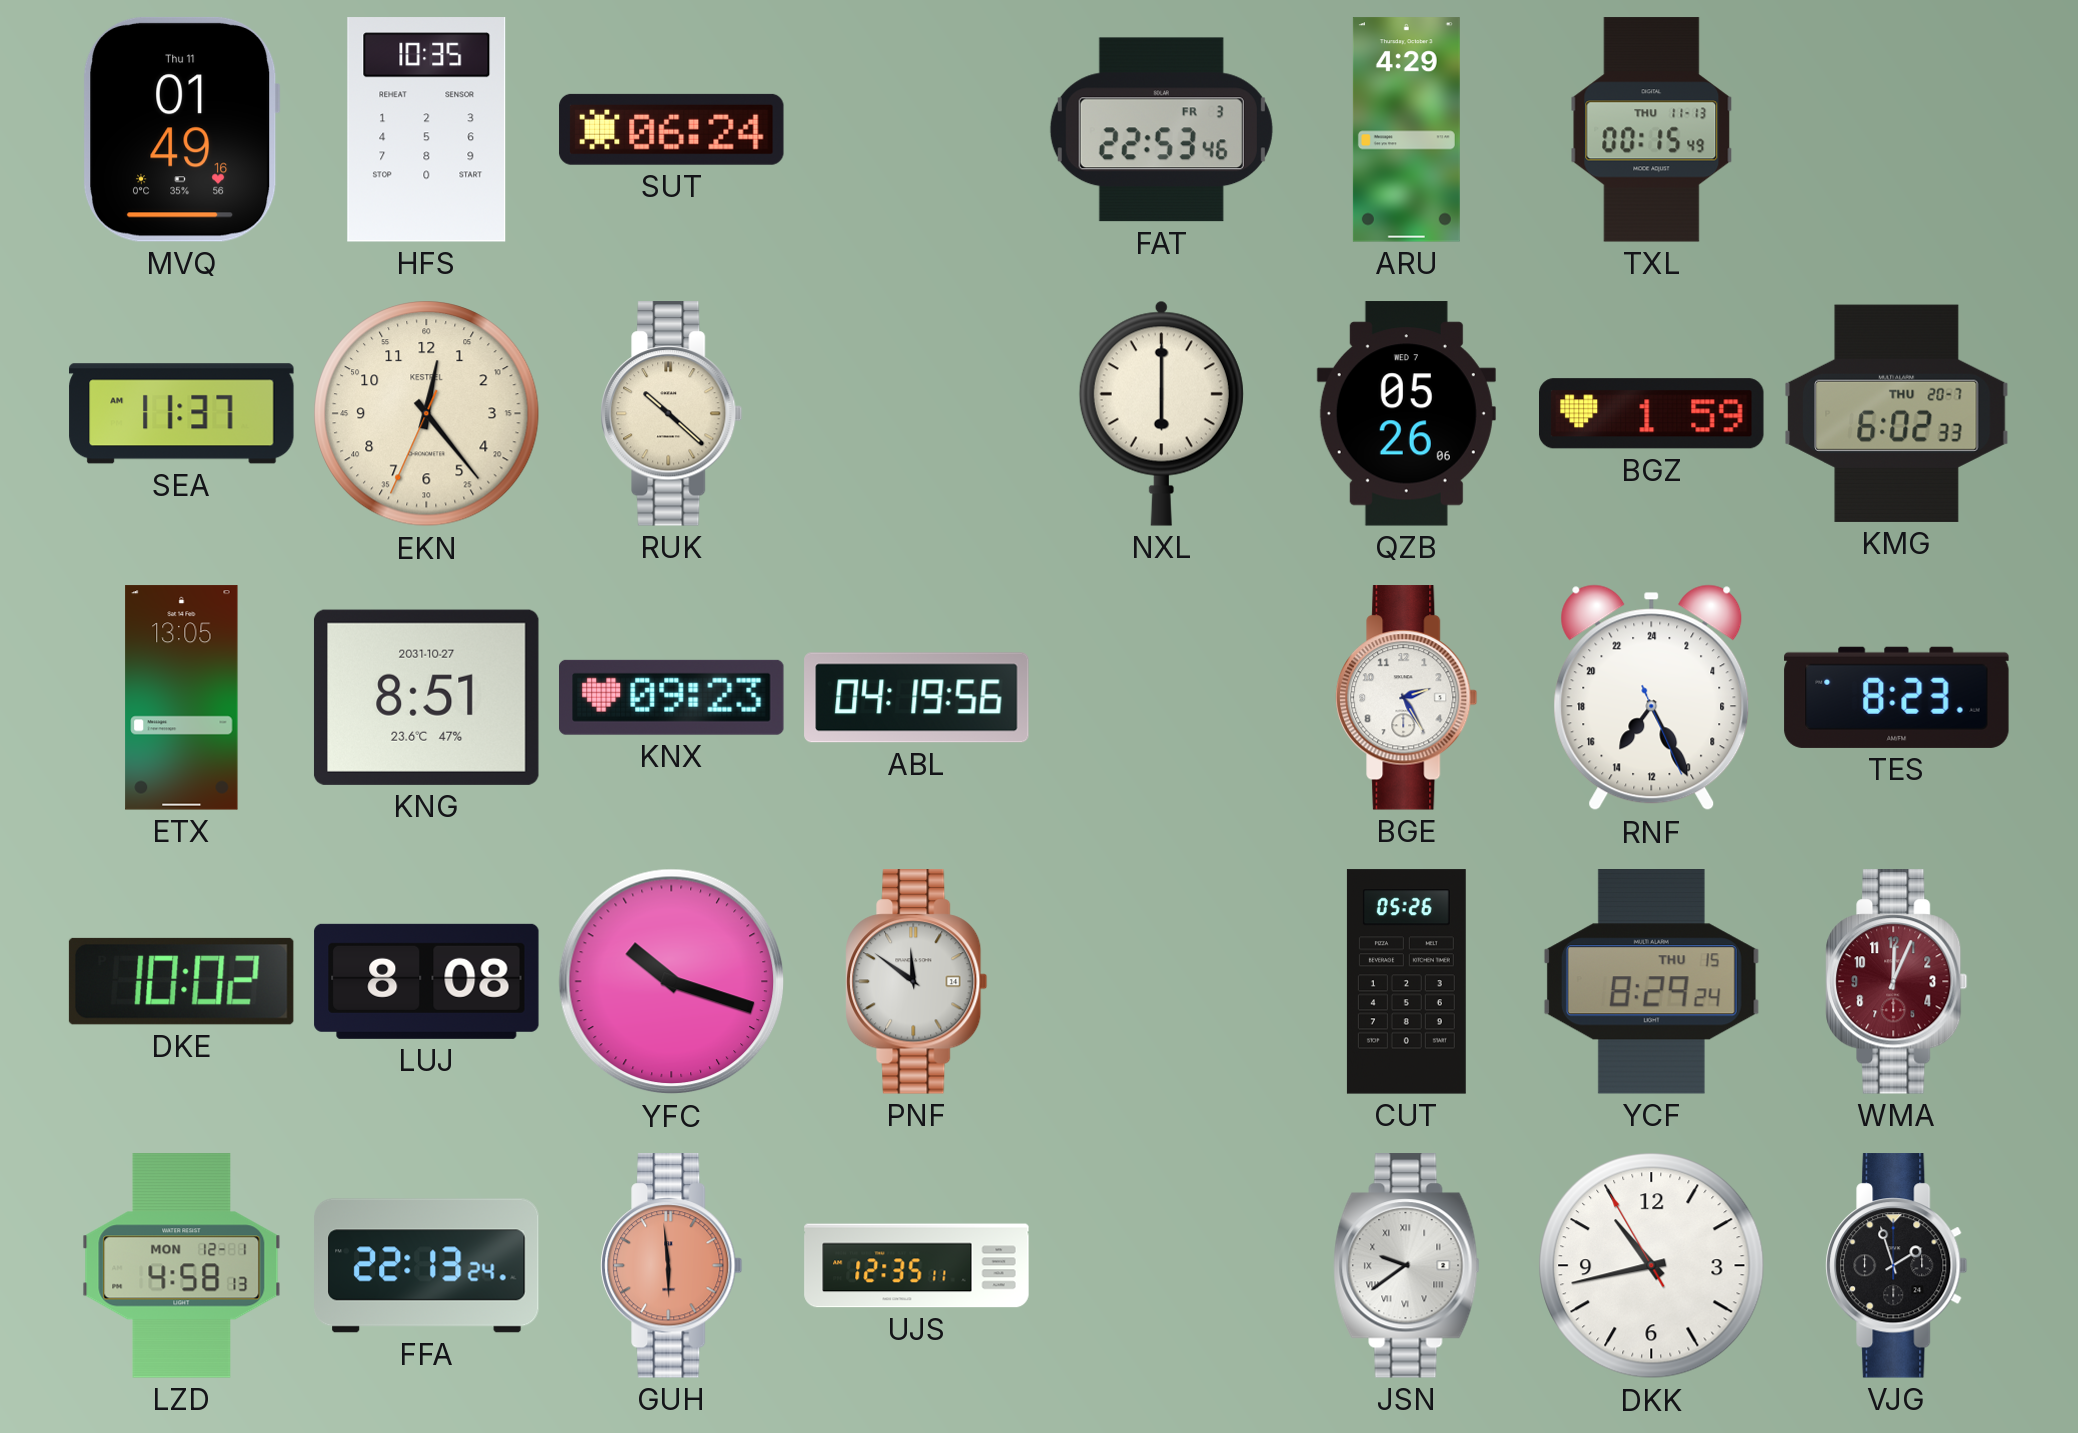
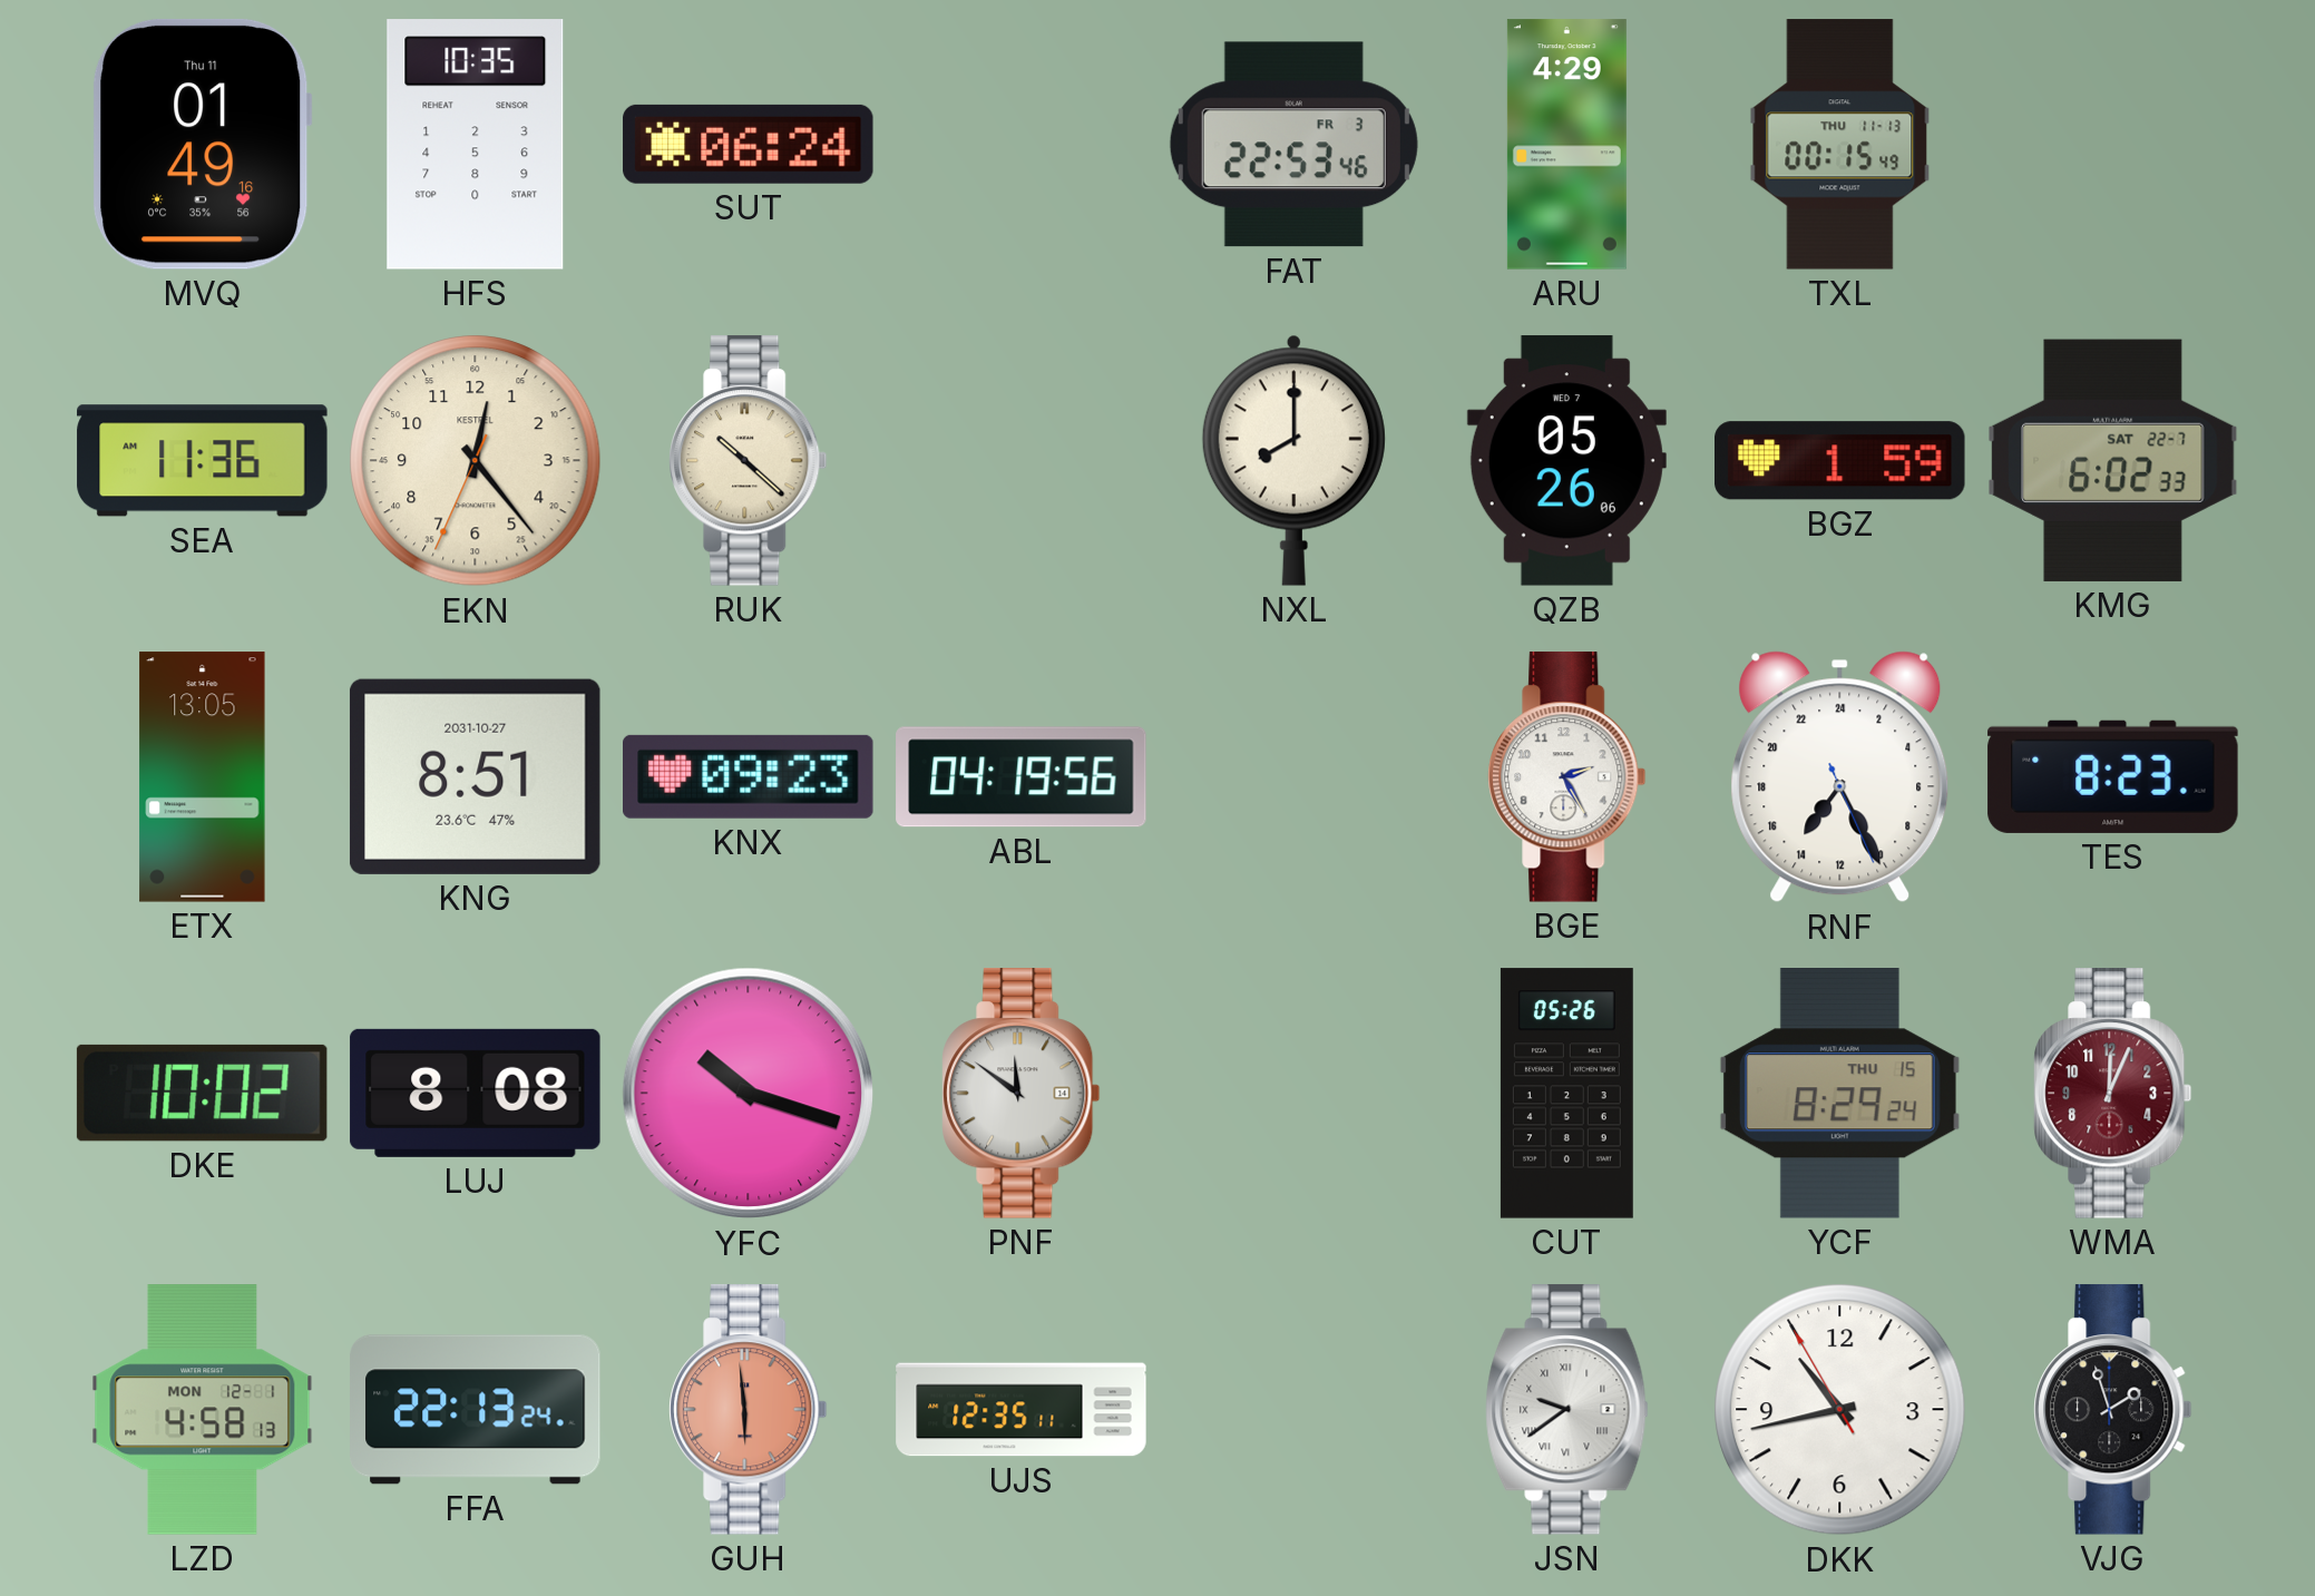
SEA: 11:37 -> 11:36
NXL: 6:00 -> 8:00
KMG date: THU 20-7 -> SAT 22-7
